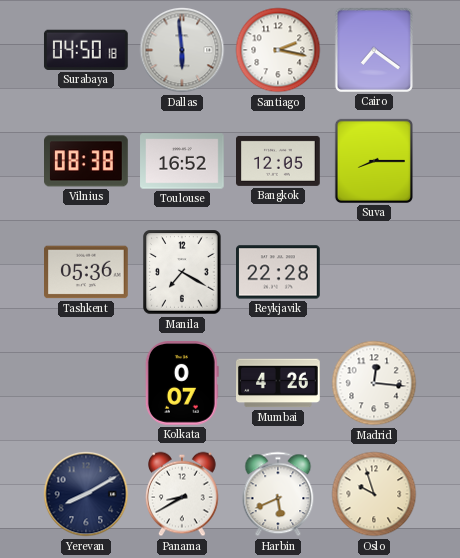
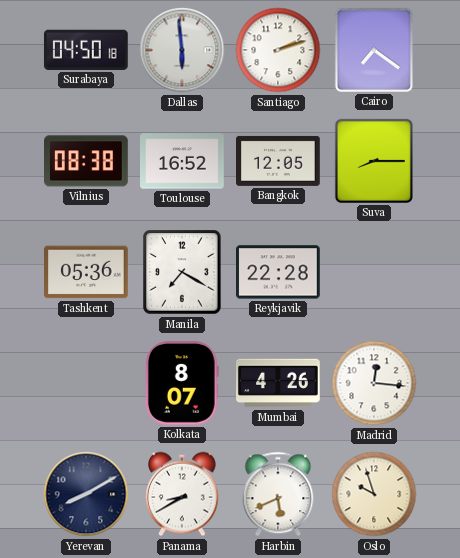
Santiago: 2:17 -> 2:12
Kolkata: 0:07 -> 8:07
